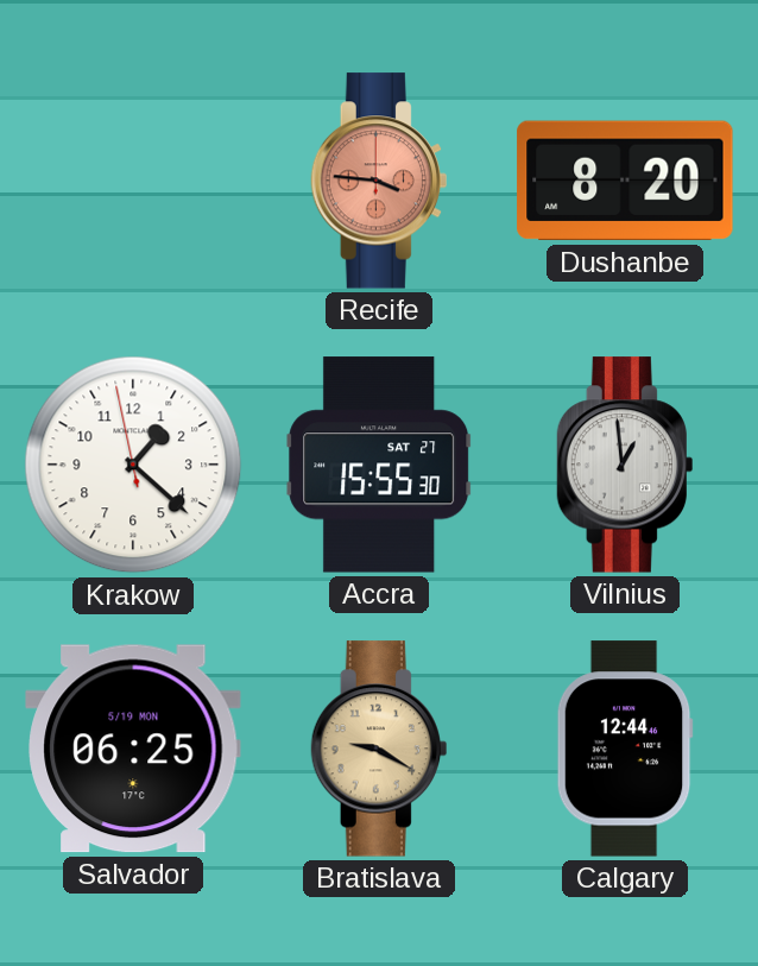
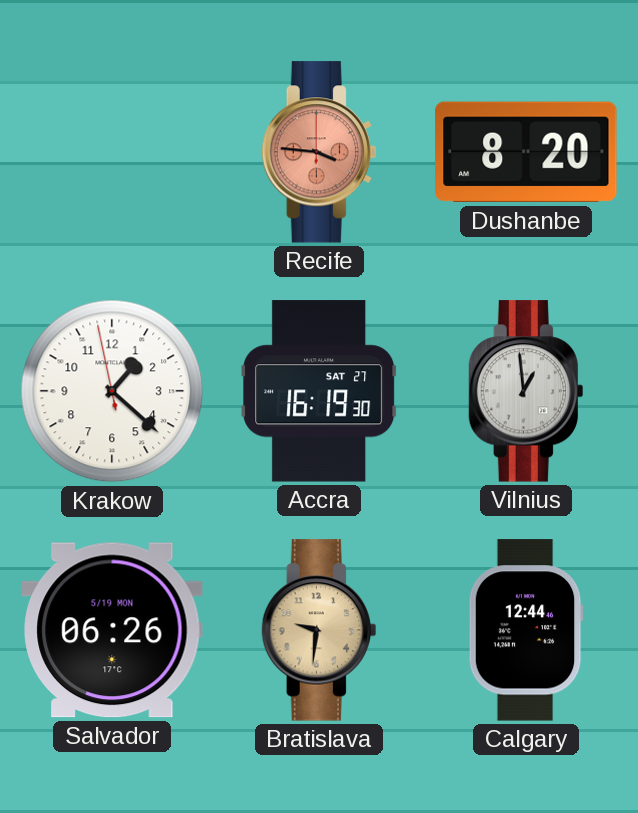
Accra: 15:55 -> 16:19
Salvador: 06:25 -> 06:26
Bratislava: 9:20 -> 9:31
